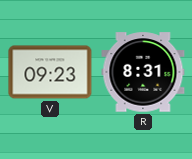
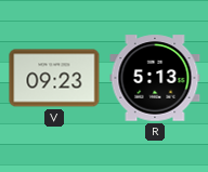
R: 8:31 -> 5:13
